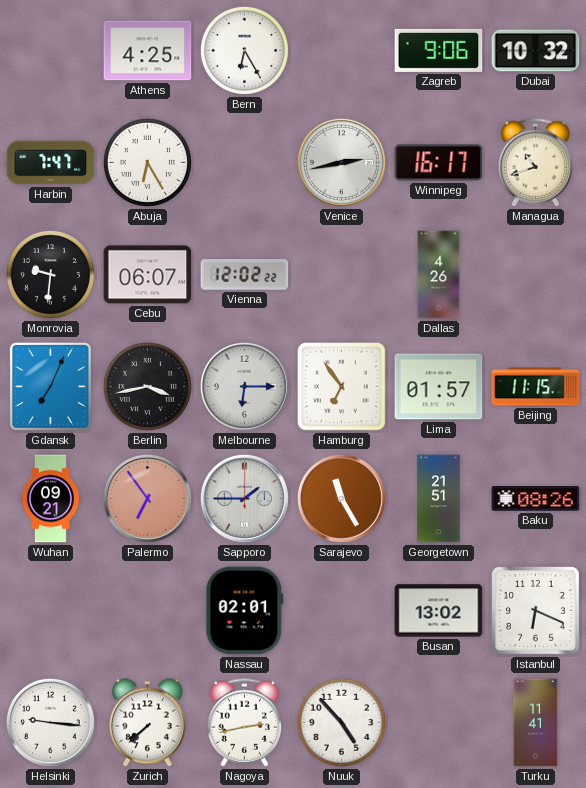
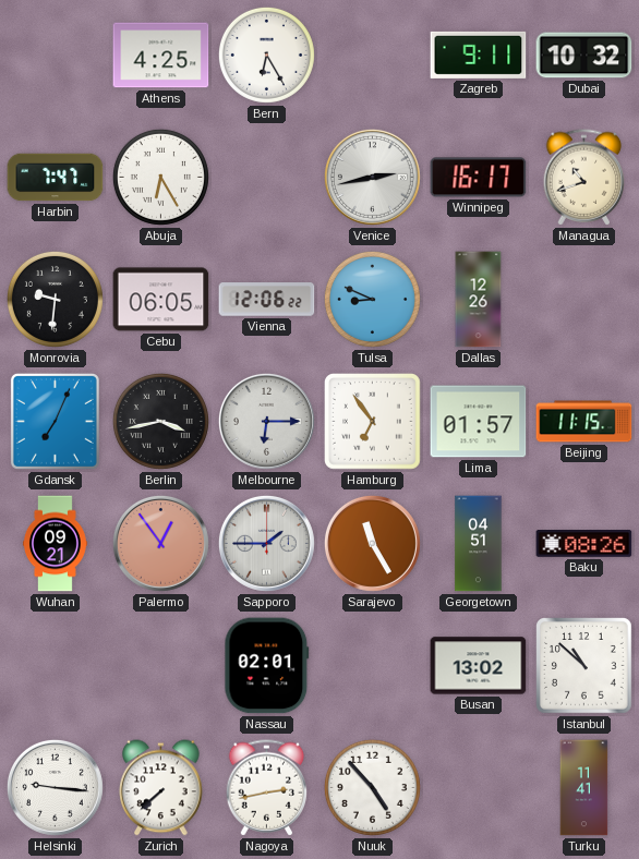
Zagreb: 9:06 -> 9:11
Cebu: 06:07 -> 06:05
Vienna: 12:02 -> 12:06
Tulsa: none -> 8:49
Dallas: 4:26 -> 12:26
Palermo: 6:54 -> 12:54
Georgetown: 21:51 -> 04:51
Istanbul: 6:19 -> 10:52
